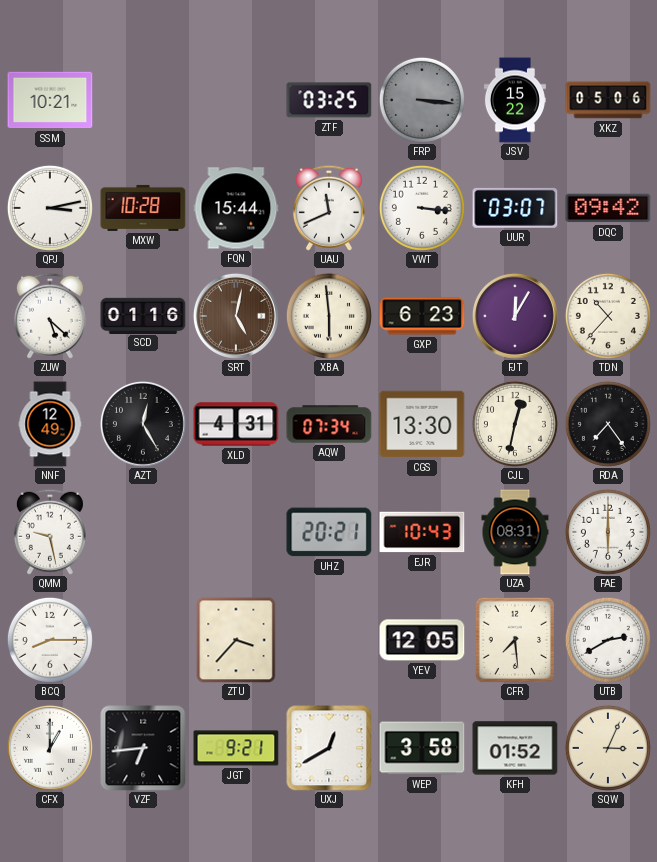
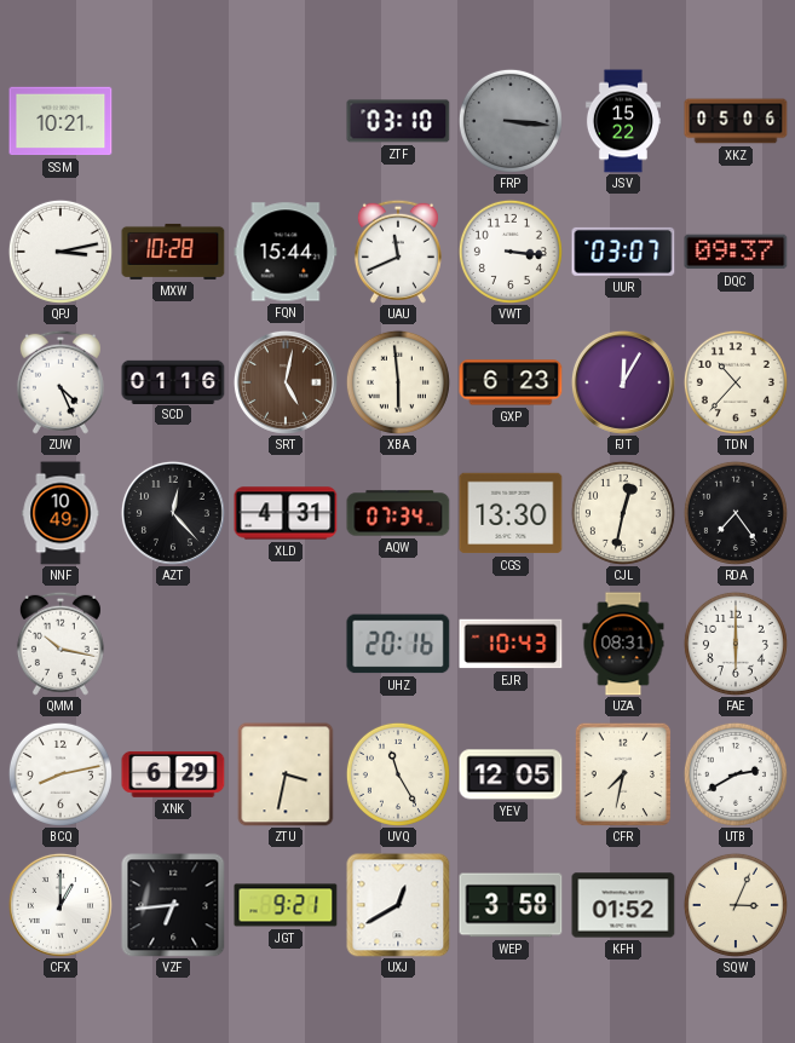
ZTF: 03:25 -> 03:10
DQC: 09:42 -> 09:37
ZUW: 5:22 -> 4:26
NNF: 12:49 -> 10:49
AZT: 12:25 -> 12:23
QMM: 9:28 -> 10:17
UHZ: 20:21 -> 20:16
BCQ: 8:15 -> 8:13
XNK: none -> 6:29
ZTU: 3:37 -> 3:32
UVQ: none -> 11:25
CFR: 7:29 -> 7:32
